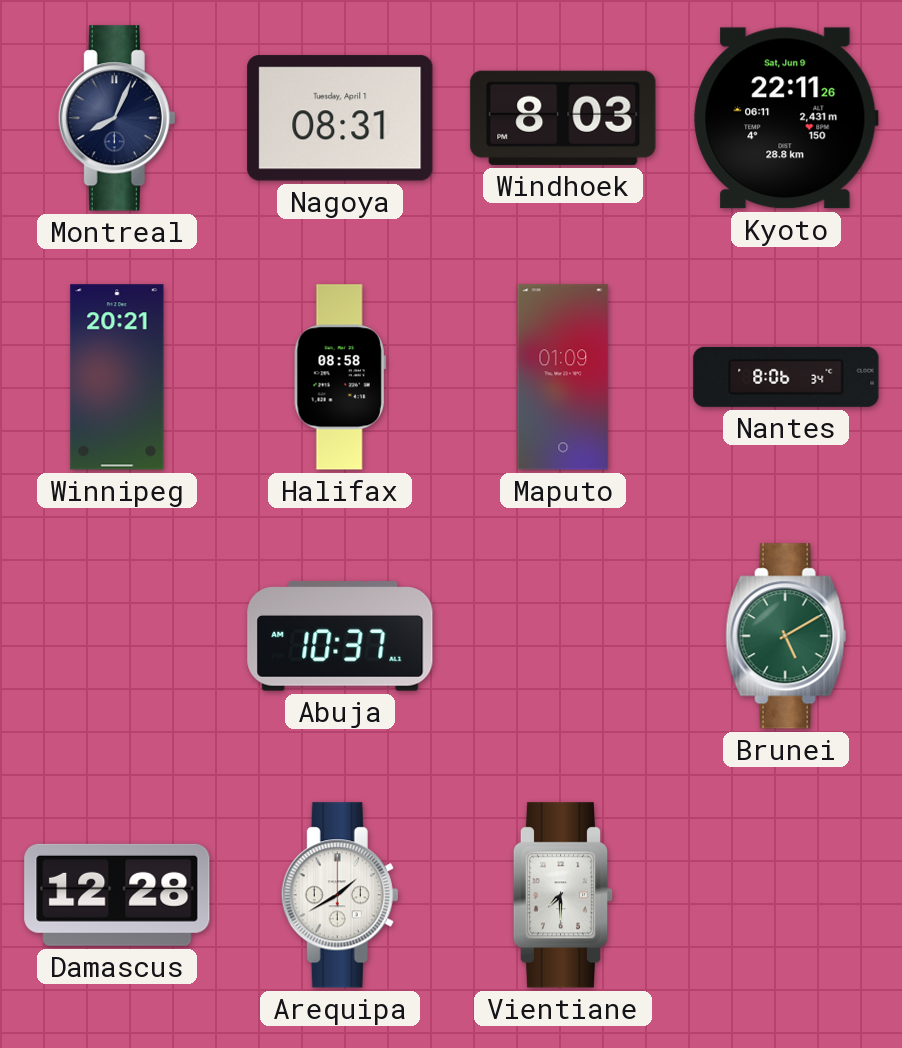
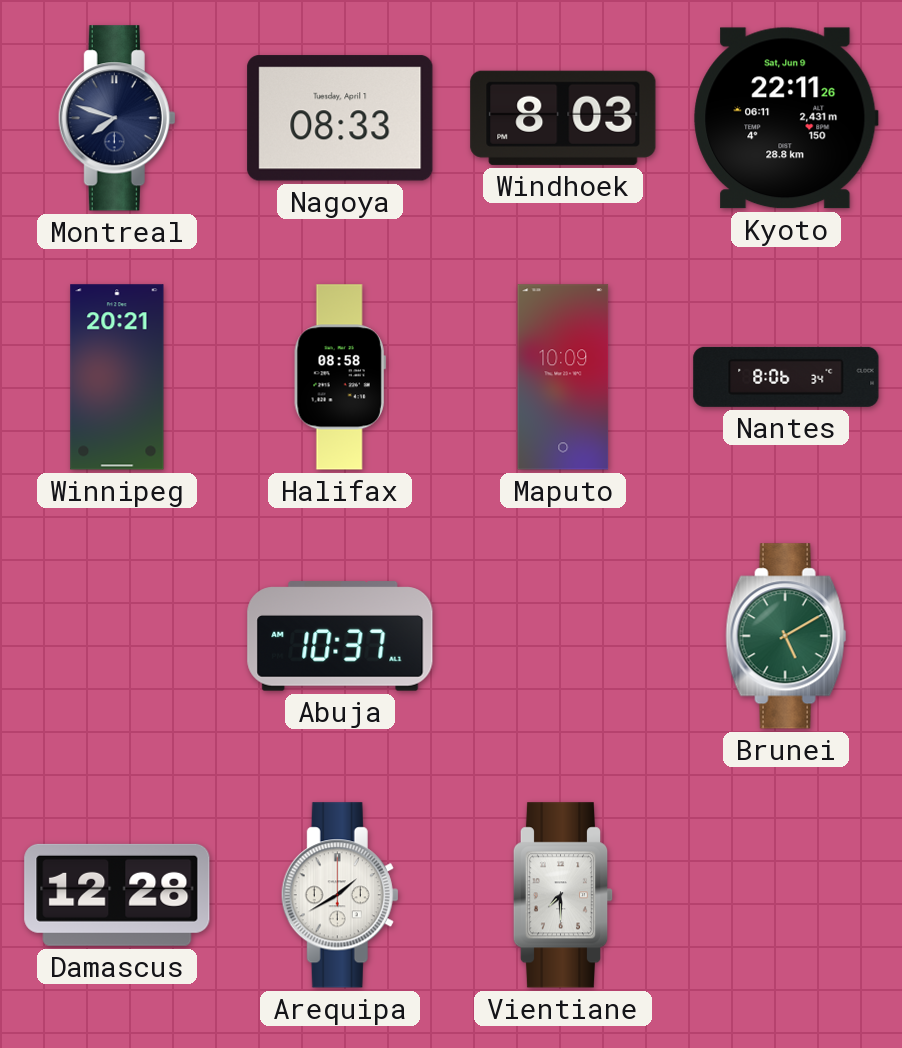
Montreal: 8:04 -> 7:48
Nagoya: 08:31 -> 08:33
Maputo: 01:09 -> 10:09
